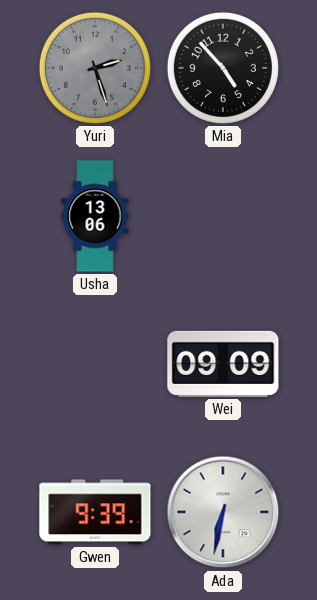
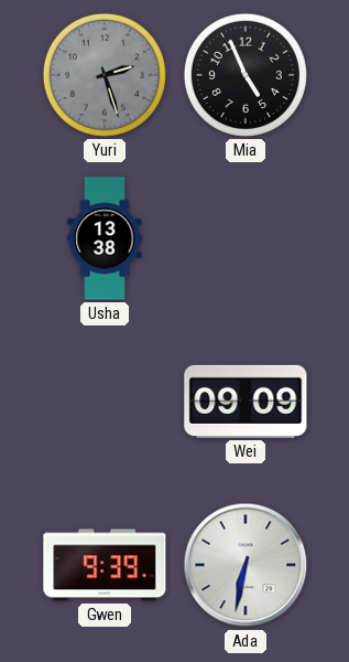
Mia: 4:53 -> 4:56
Usha: 13:06 -> 13:38
